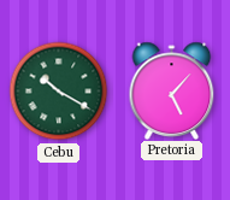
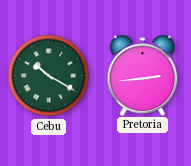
Pretoria: 5:07 -> 2:44
